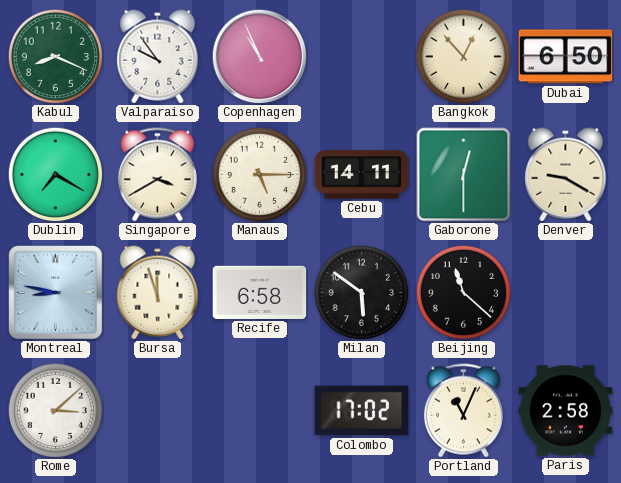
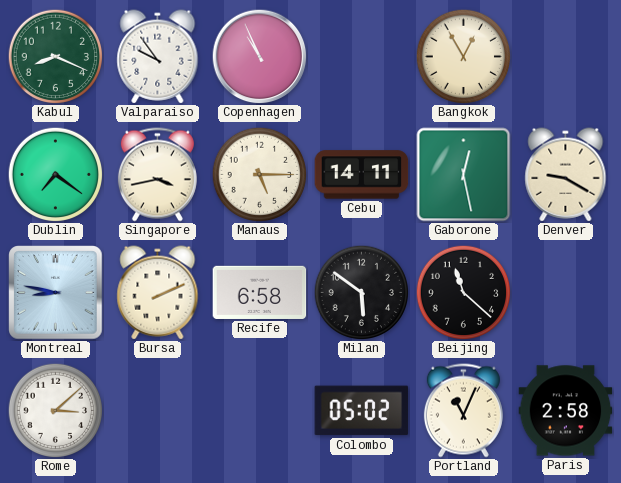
Bangkok: 12:53 -> 12:55
Dubai: 6:50 -> none
Dublin: 7:20 -> 7:21
Singapore: 3:40 -> 3:43
Gaborone: 12:30 -> 12:28
Bursa: 11:57 -> 2:11
Colombo: 17:02 -> 05:02
